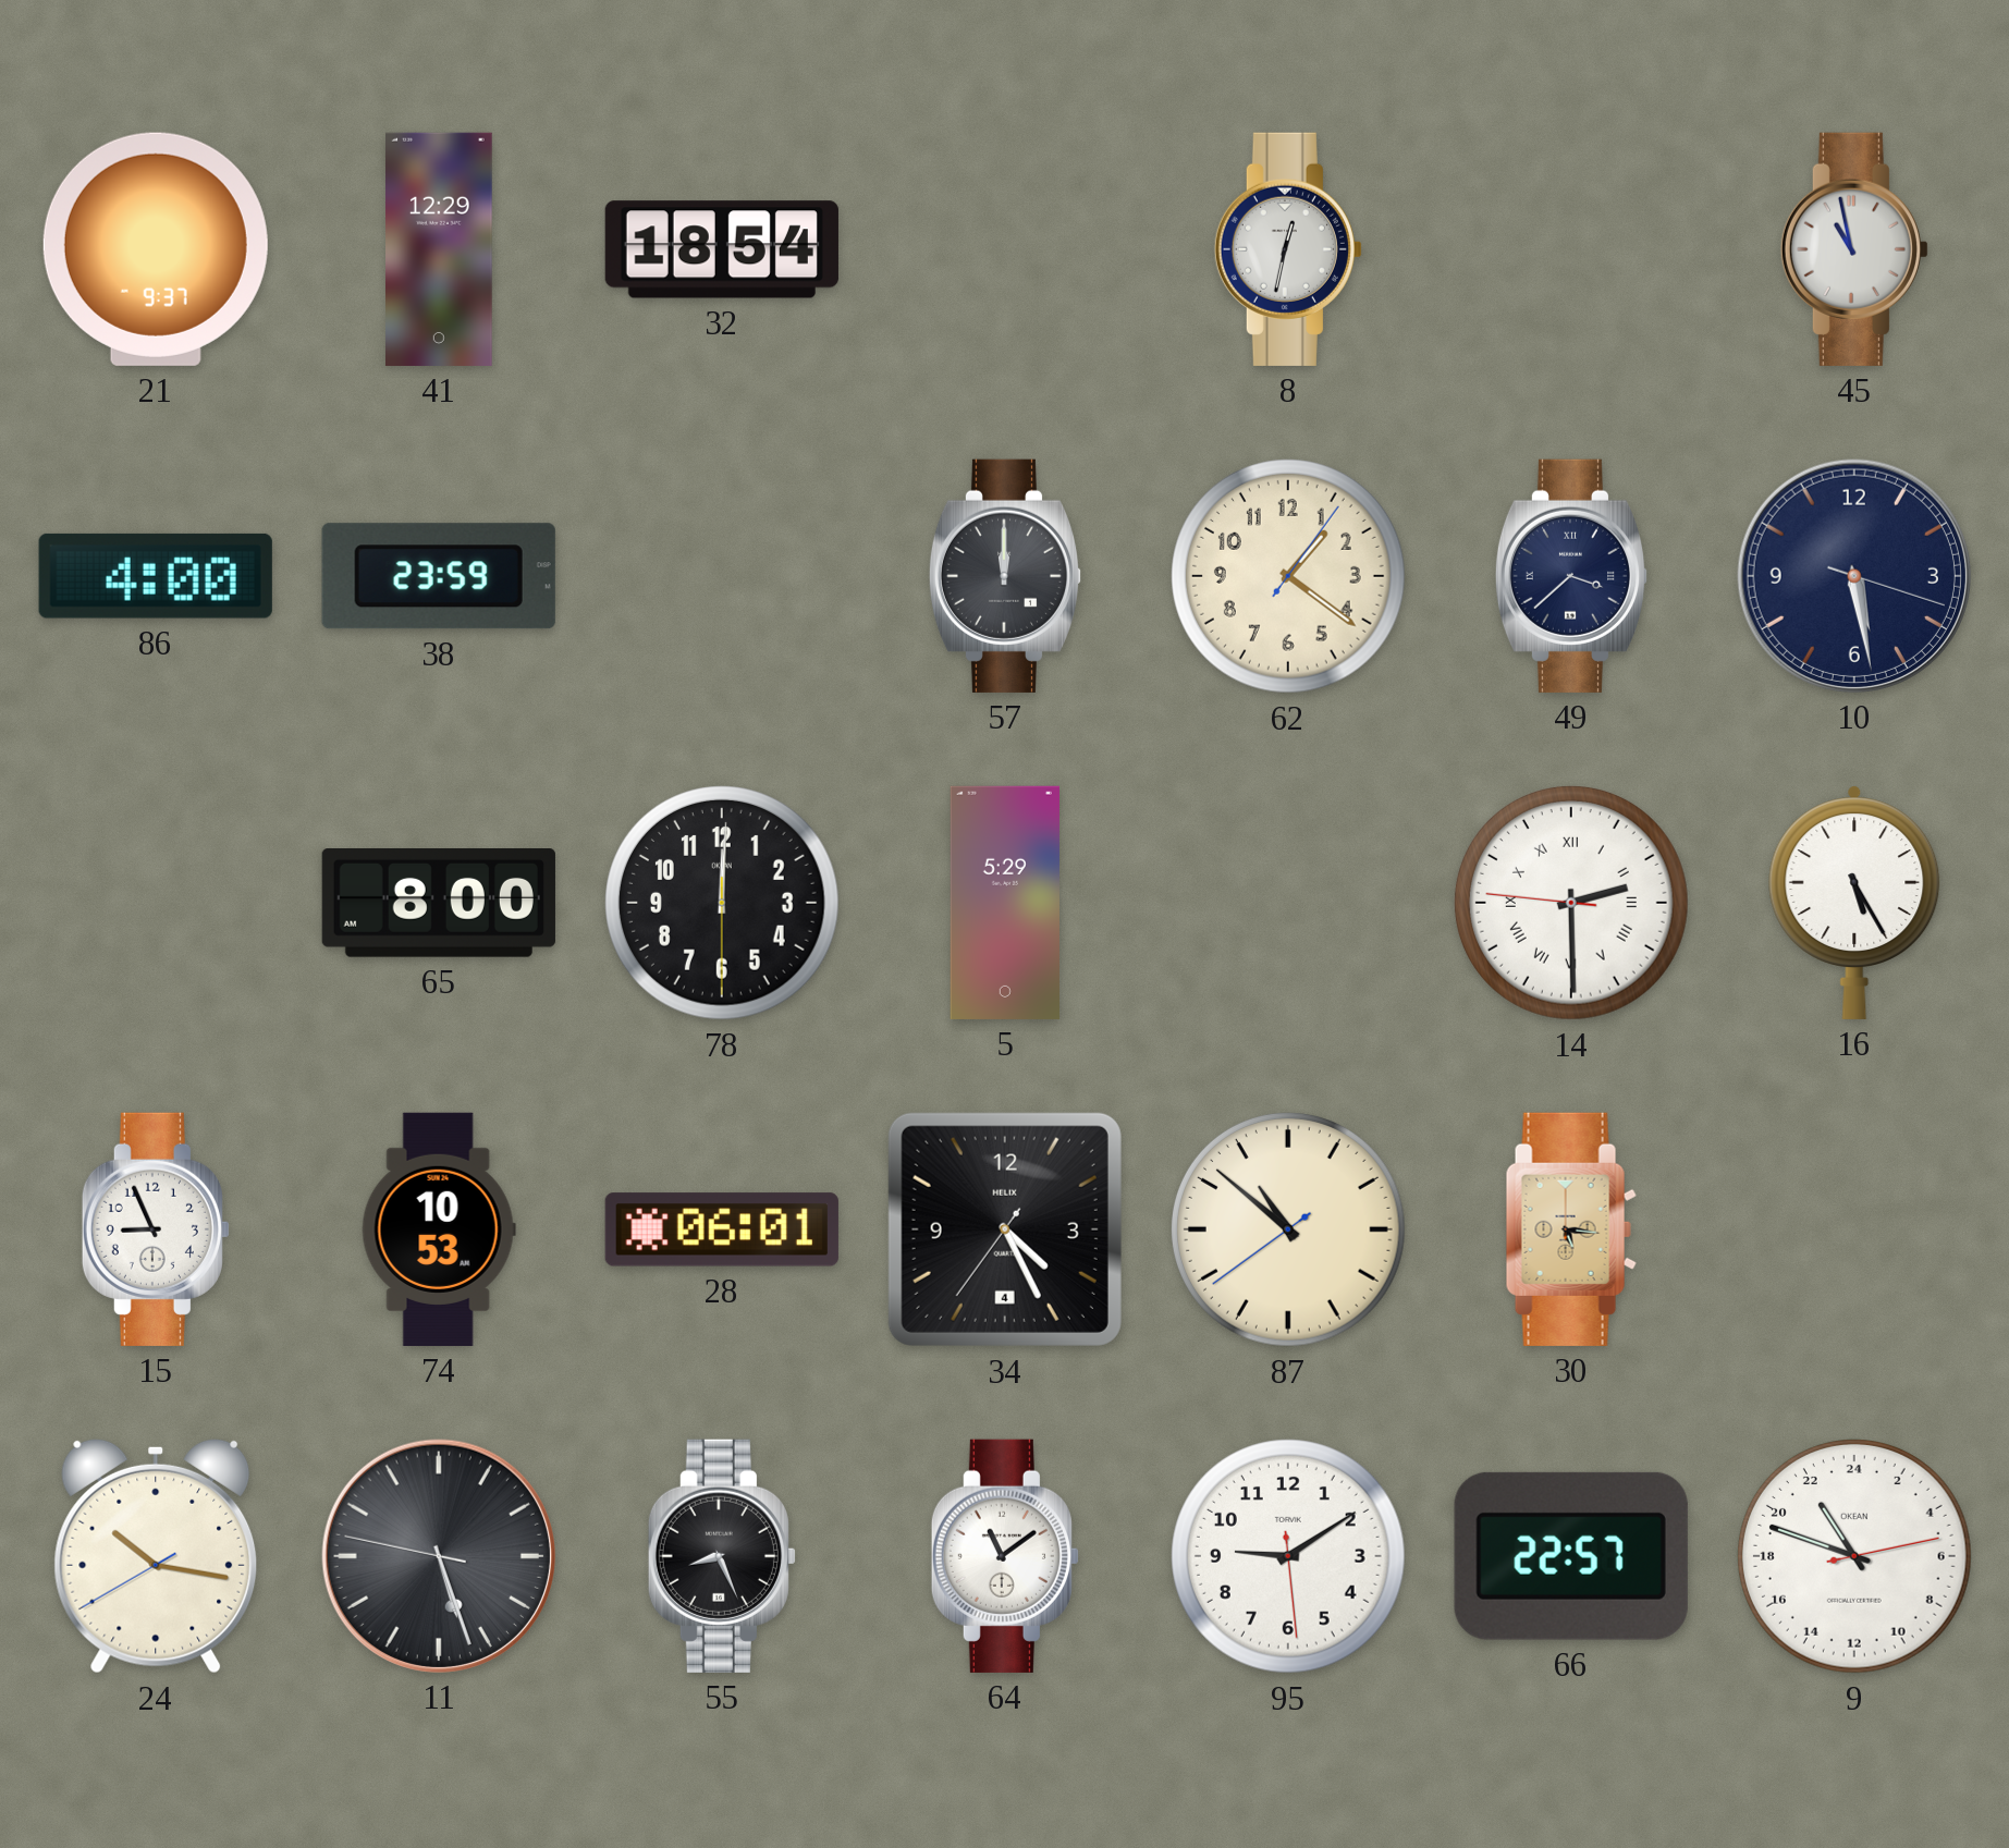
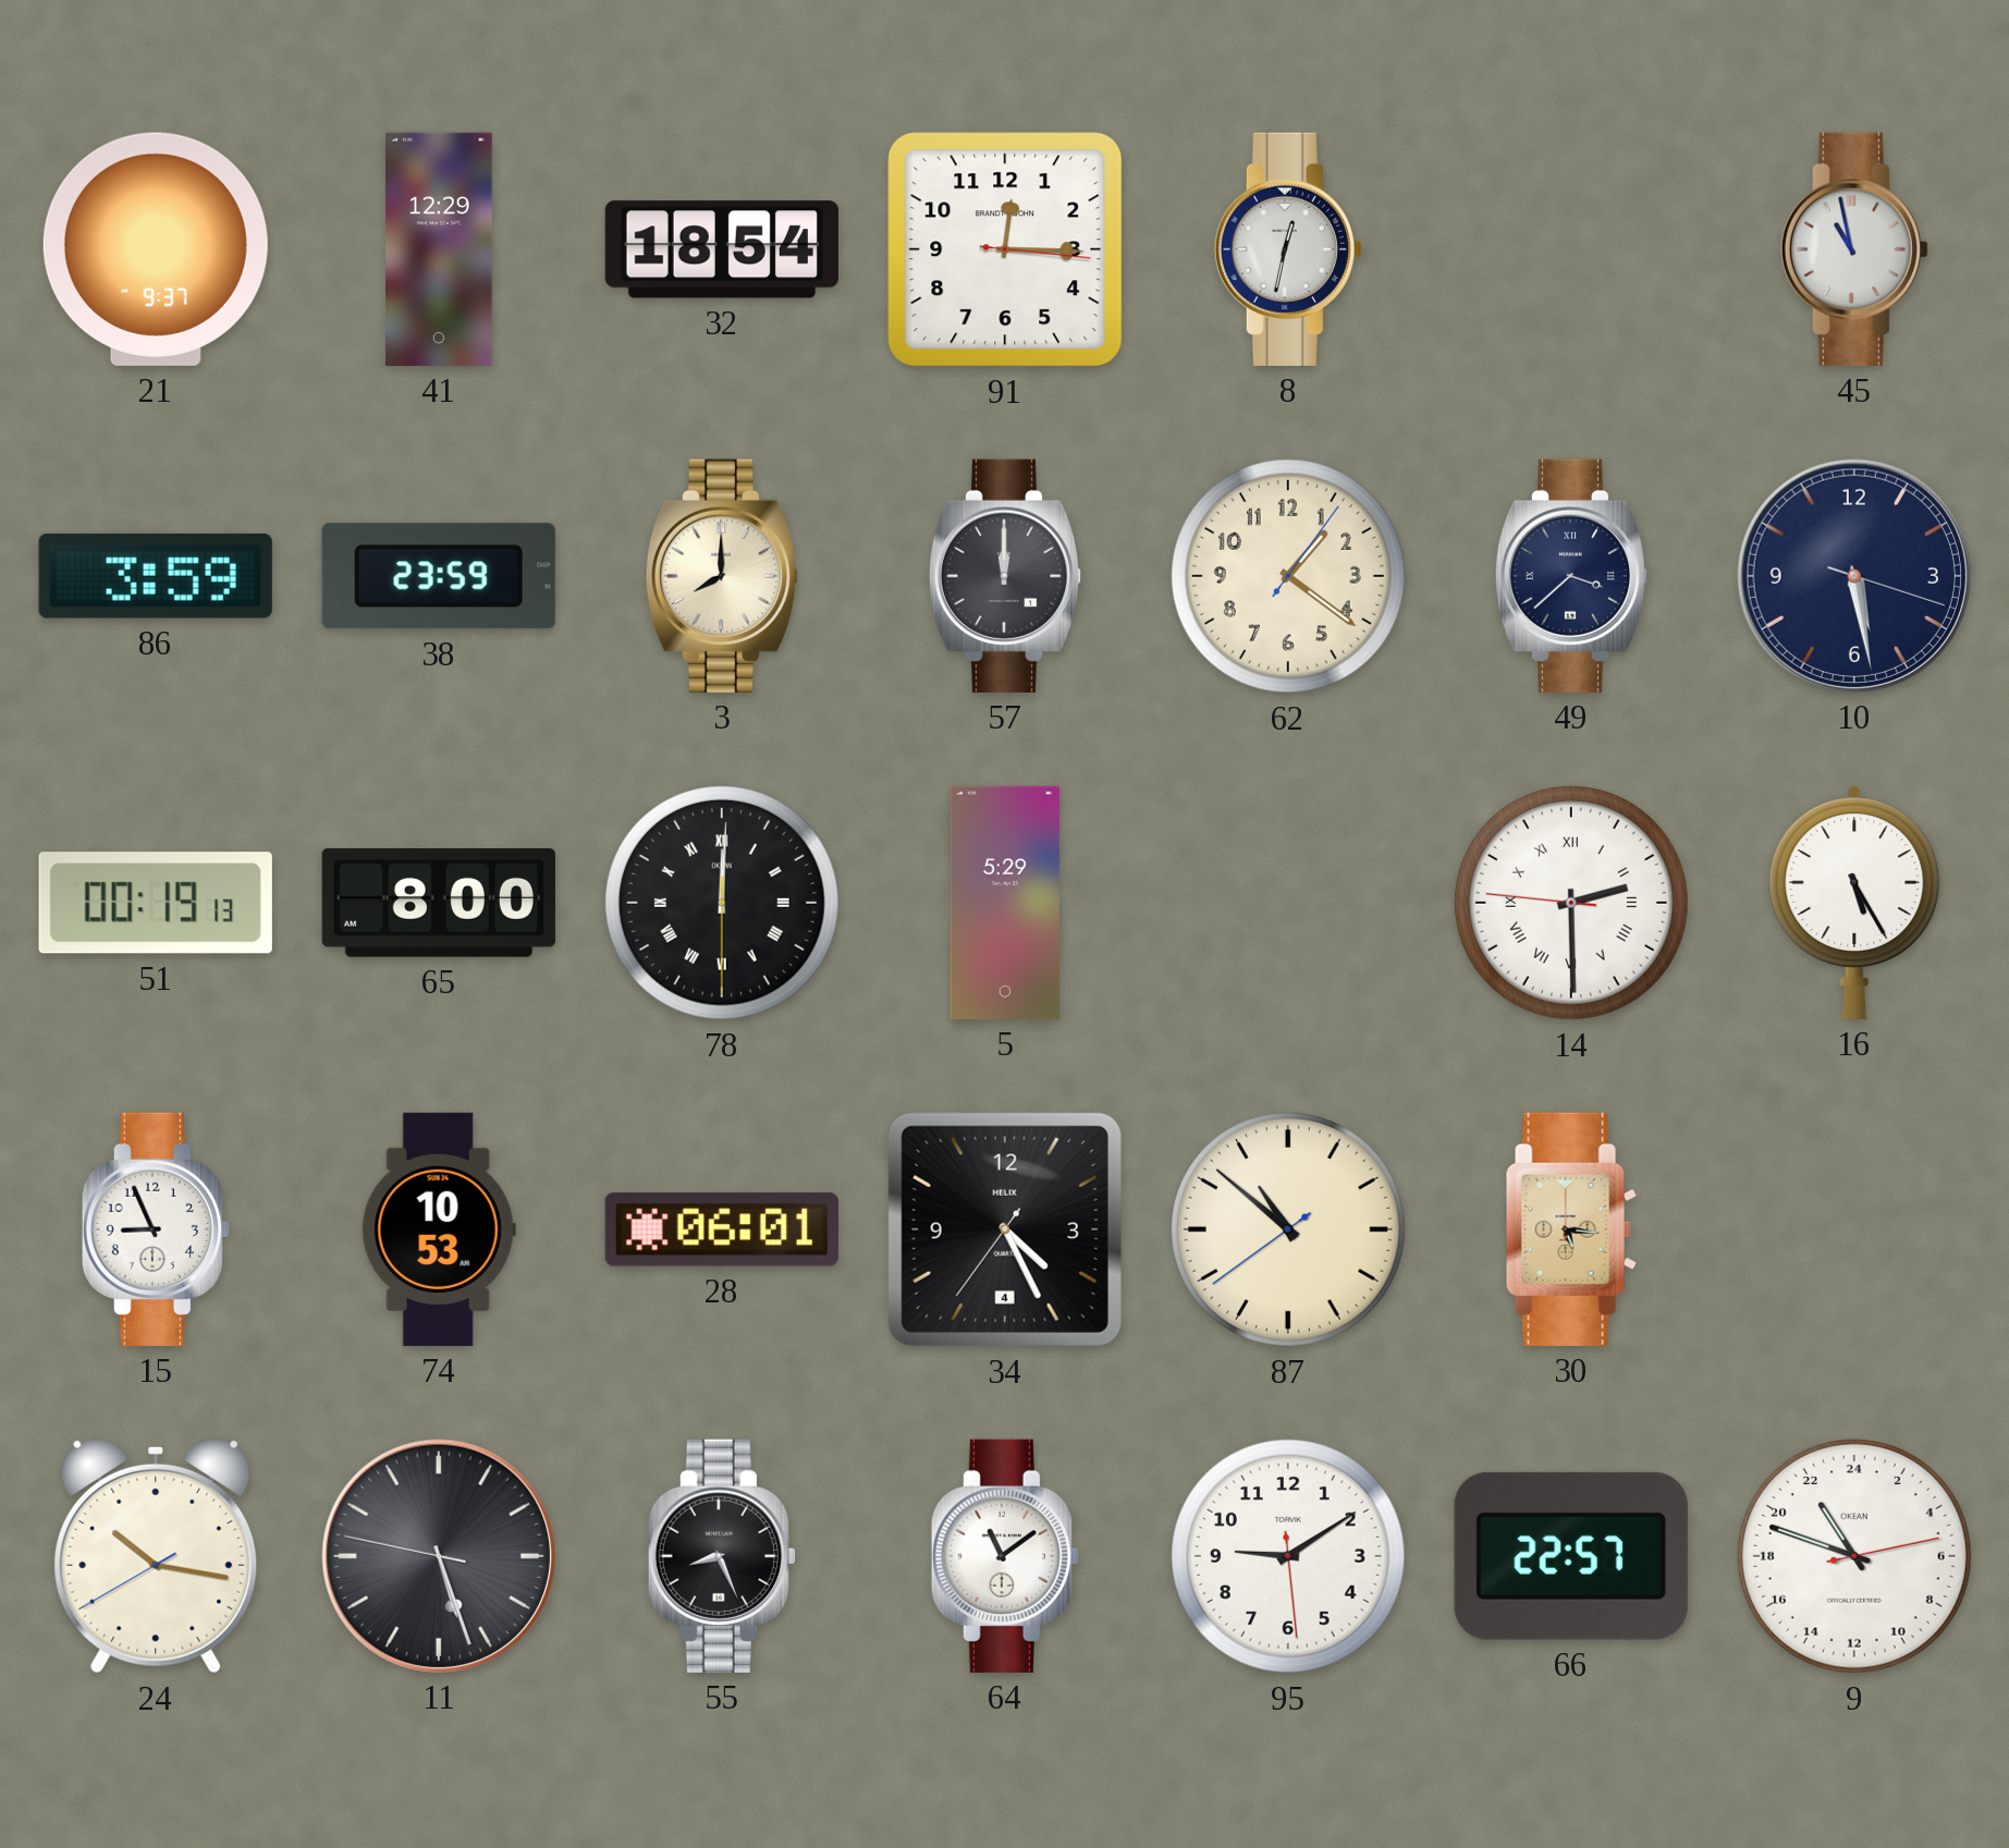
91: none -> 12:15
86: 4:00 -> 3:59
3: none -> 8:00
51: none -> 00:19
78 numerals: Arabic -> Roman
